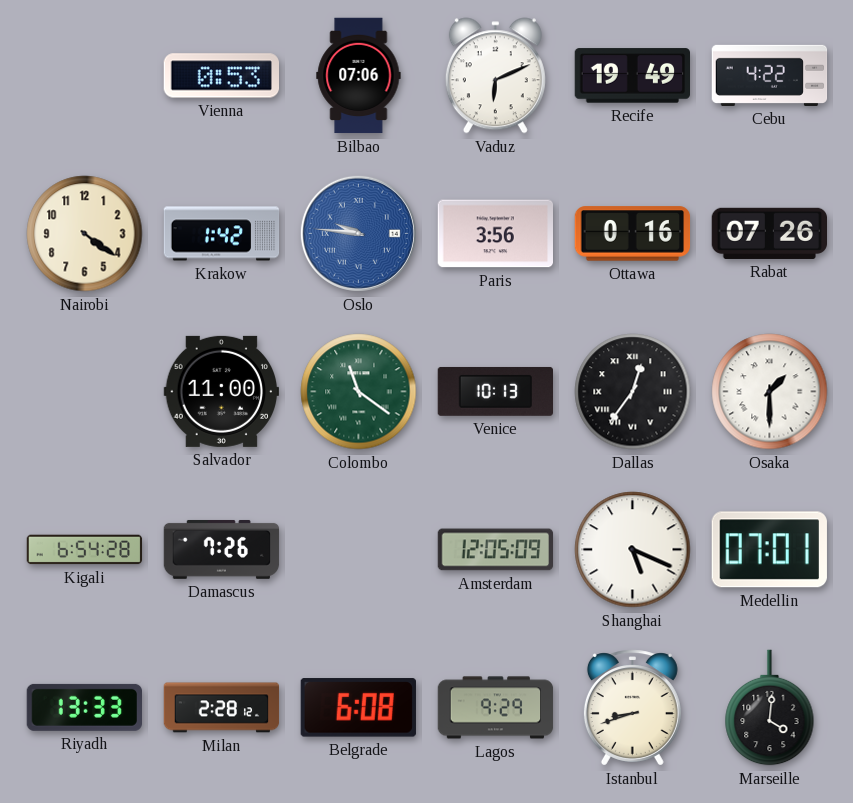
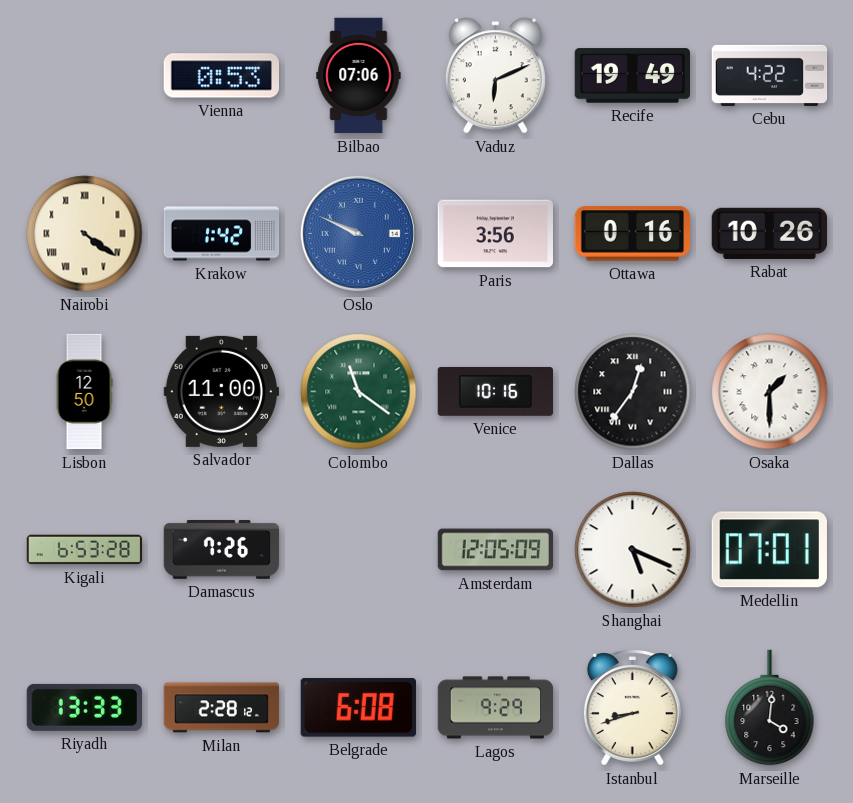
Nairobi numerals: Arabic -> Roman
Oslo: 9:46 -> 9:49
Rabat: 07:26 -> 10:26
Lisbon: none -> 12:50
Venice: 10:13 -> 10:16
Kigali: 6:54 -> 6:53
